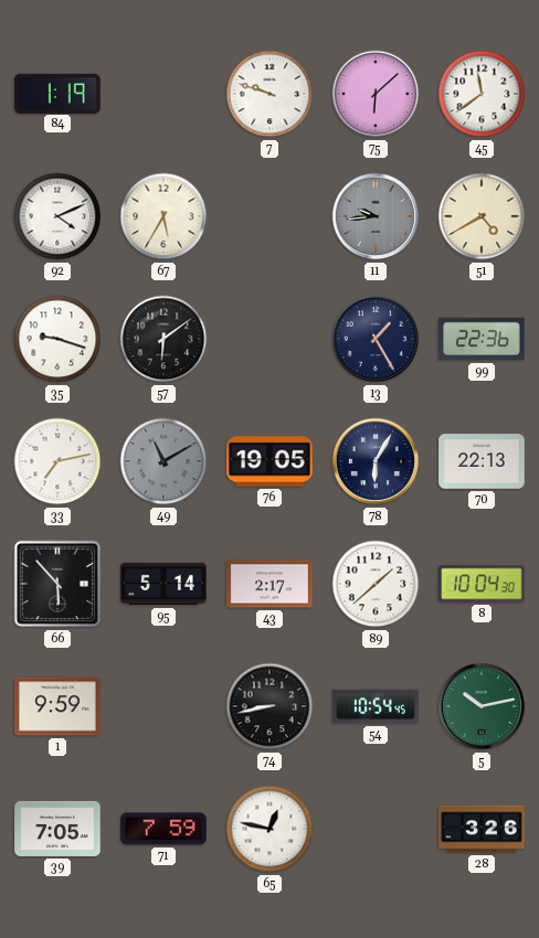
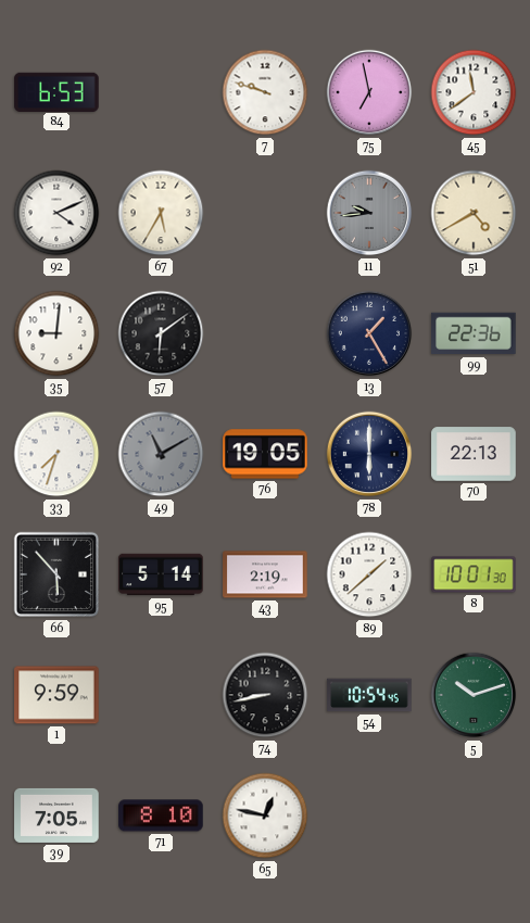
84: 1:19 -> 6:53
75: 6:08 -> 6:58
35: 9:18 -> 9:01
33: 7:13 -> 7:33
78: 6:05 -> 6:00
43: 2:17 -> 2:19
8: 10:04 -> 10:01
5: 10:13 -> 10:12
71: 7:59 -> 8:10
28: 3:26 -> none
